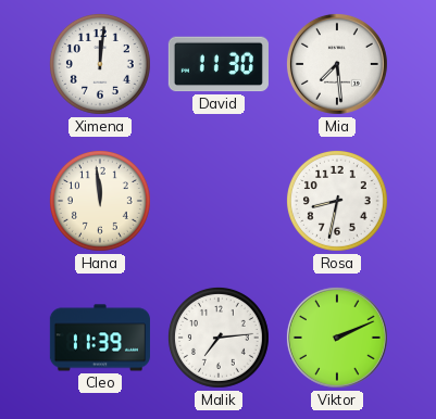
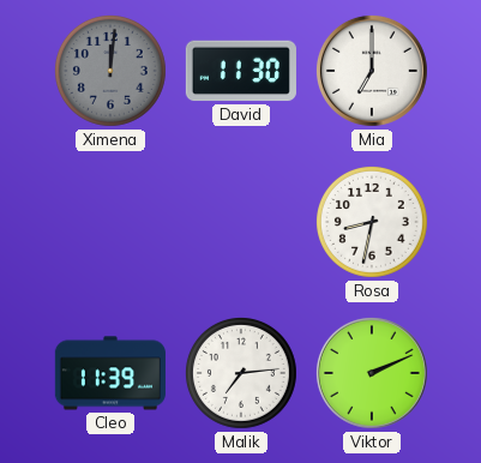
Ximena dial: white -> grey
Mia: 7:29 -> 7:00
Hana: 11:59 -> none
